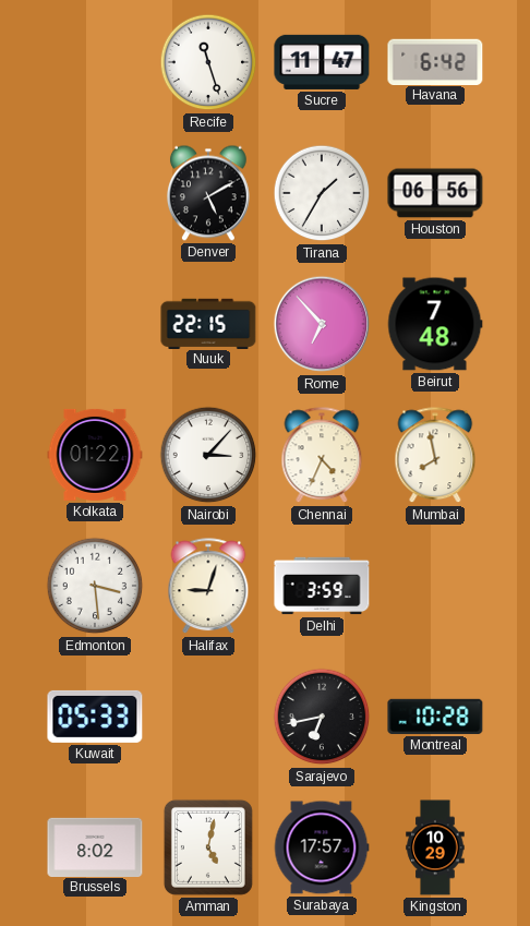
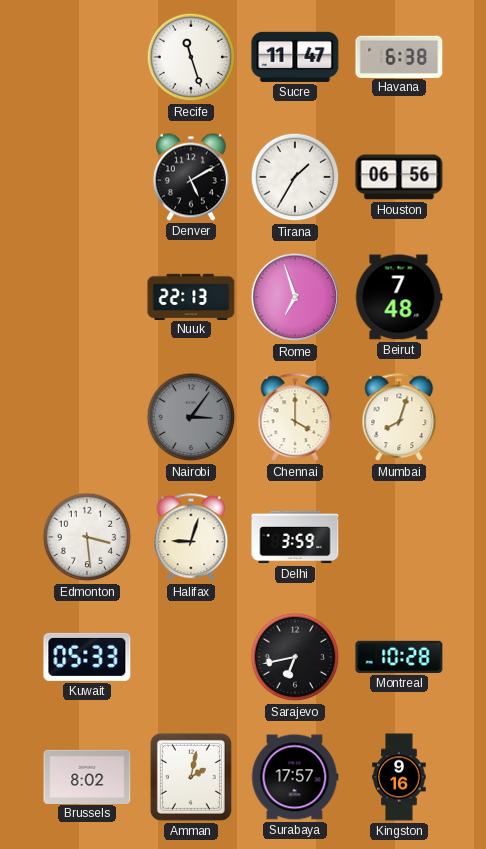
Havana: 6:42 -> 6:38
Nuuk: 22:15 -> 22:13
Rome: 6:53 -> 6:57
Kolkata: 01:22 -> none
Nairobi: 3:07 -> 3:06
Nairobi dial: white -> grey
Chennai: 4:34 -> 4:00
Mumbai: 7:58 -> 8:03
Amman: 5:02 -> 2:02
Kingston: 10:29 -> 9:16
